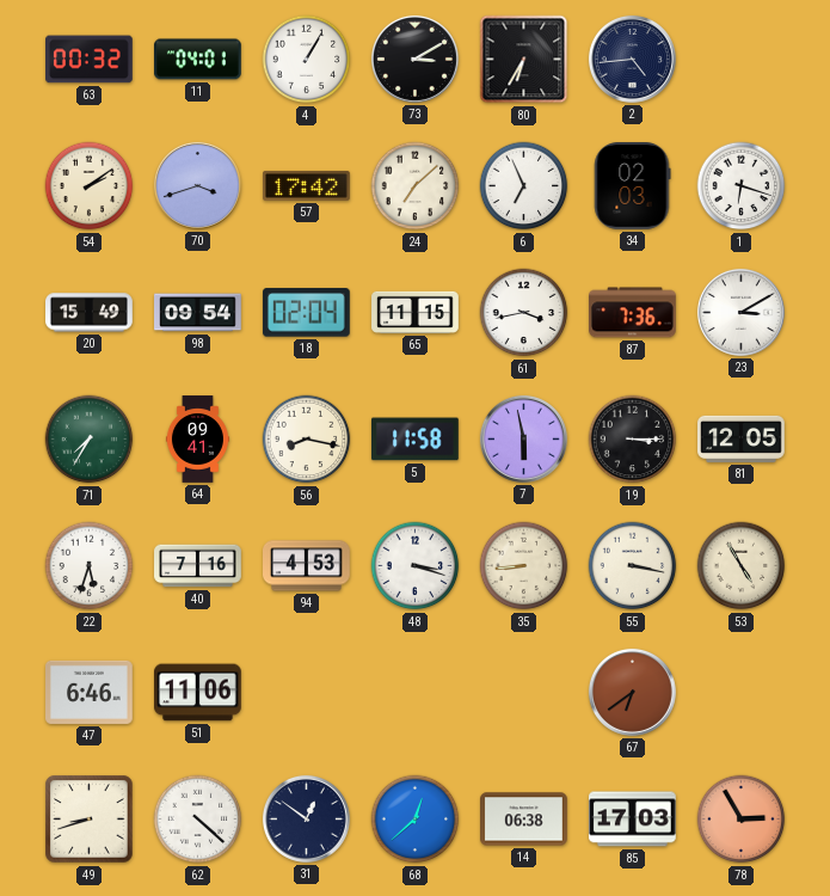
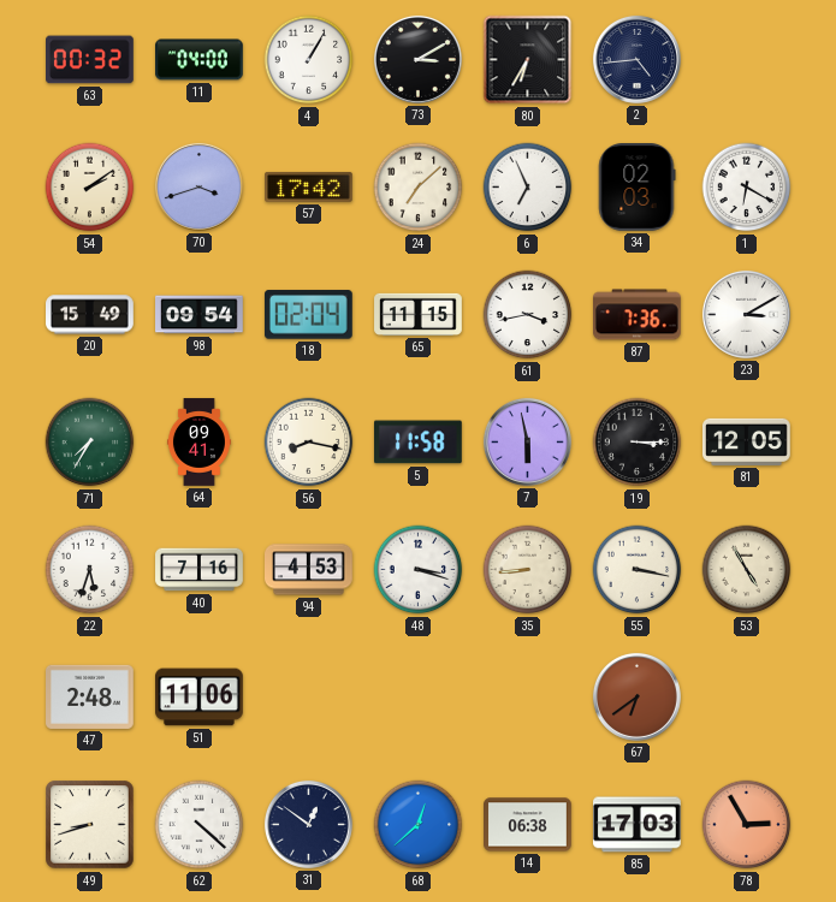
11: 04:01 -> 04:00
1: 6:18 -> 6:20
47: 6:46 -> 2:48
